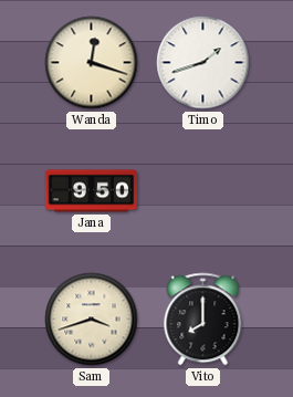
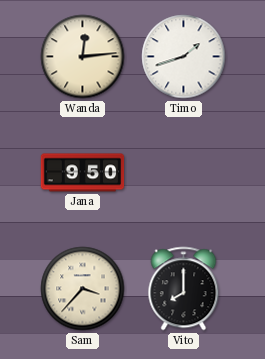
Wanda: 12:18 -> 12:14
Sam: 3:42 -> 3:37
